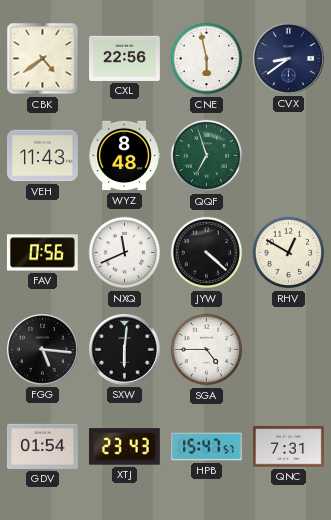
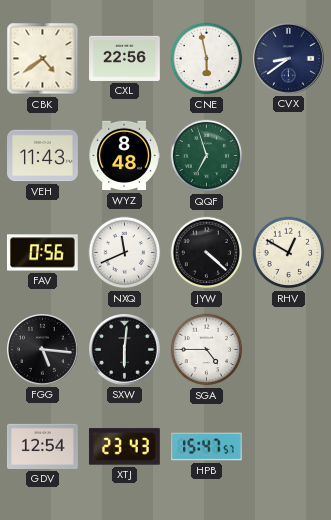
GDV: 01:54 -> 12:54
QNC: 7:31 -> none
